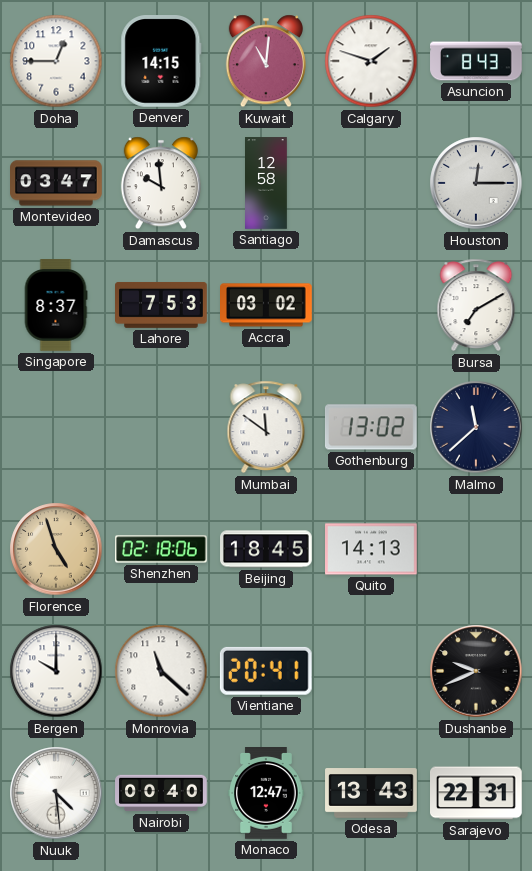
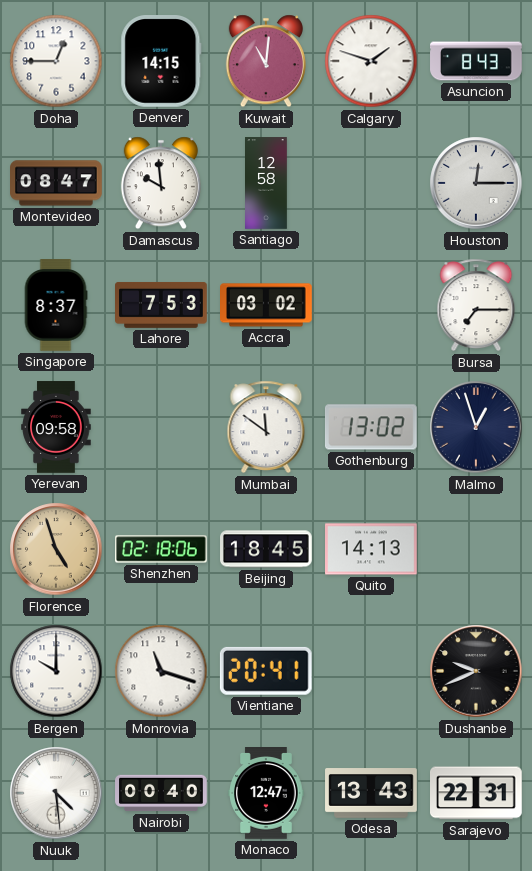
Montevideo: 03:47 -> 08:47
Bursa: 7:10 -> 7:15
Yerevan: none -> 09:58
Malmo: 11:38 -> 12:57
Monrovia: 11:22 -> 11:18
